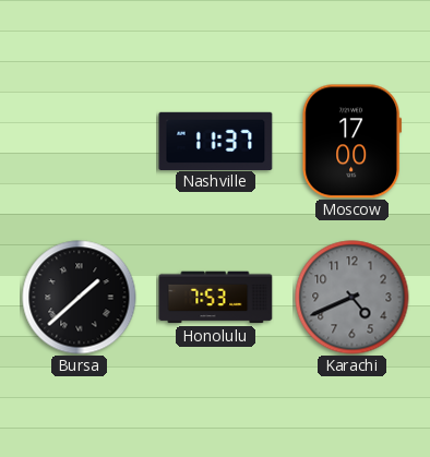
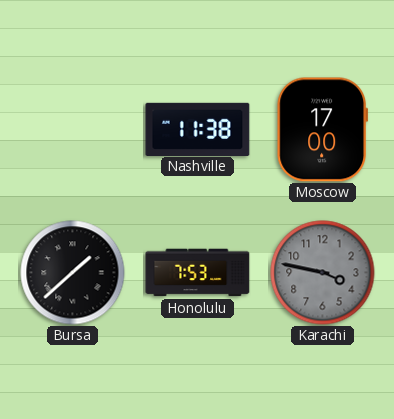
Nashville: 11:37 -> 11:38
Karachi: 4:41 -> 3:47
